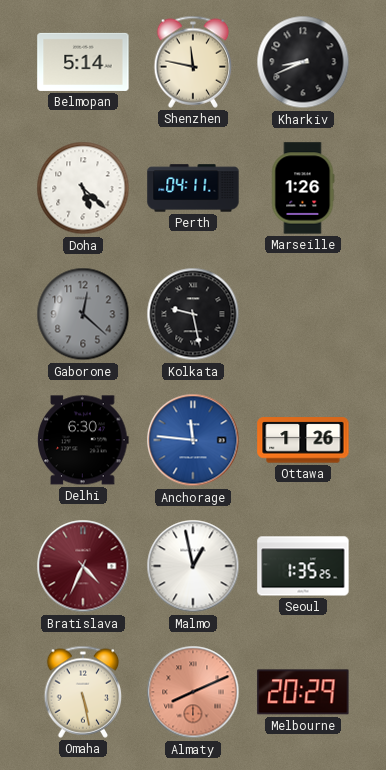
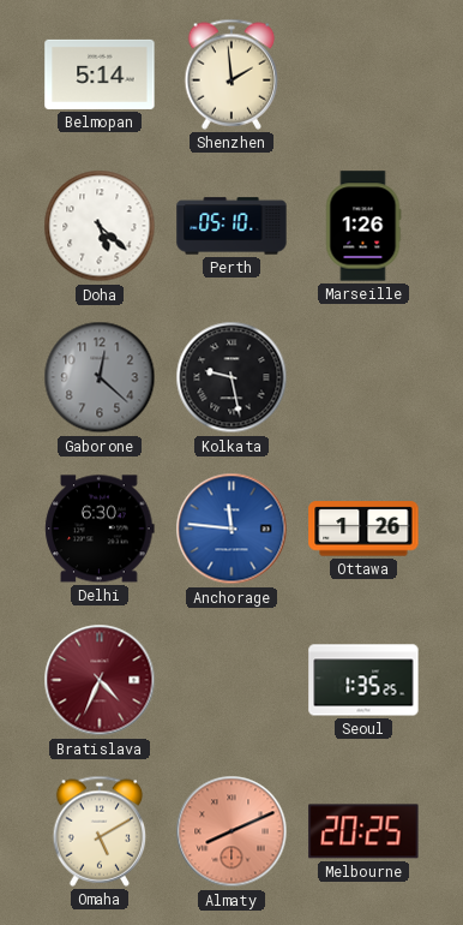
Shenzhen: 11:47 -> 1:59
Kharkiv: 8:41 -> none
Perth: 04:11 -> 05:10
Malmo: 12:58 -> none
Omaha: 5:28 -> 5:10
Melbourne: 20:29 -> 20:25
